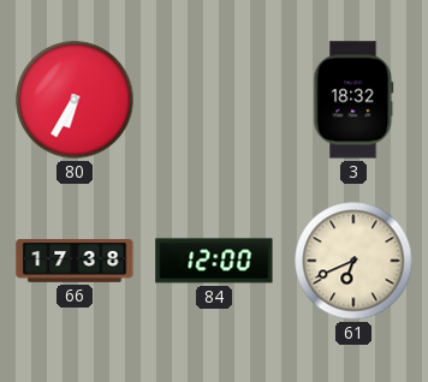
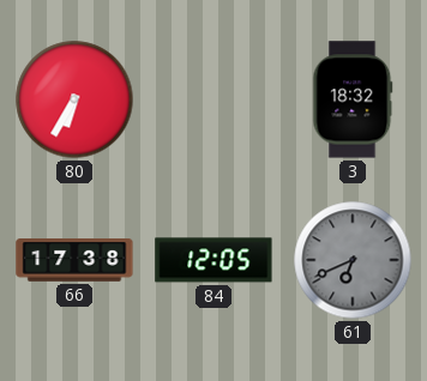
84: 12:00 -> 12:05
61 dial: cream -> grey
